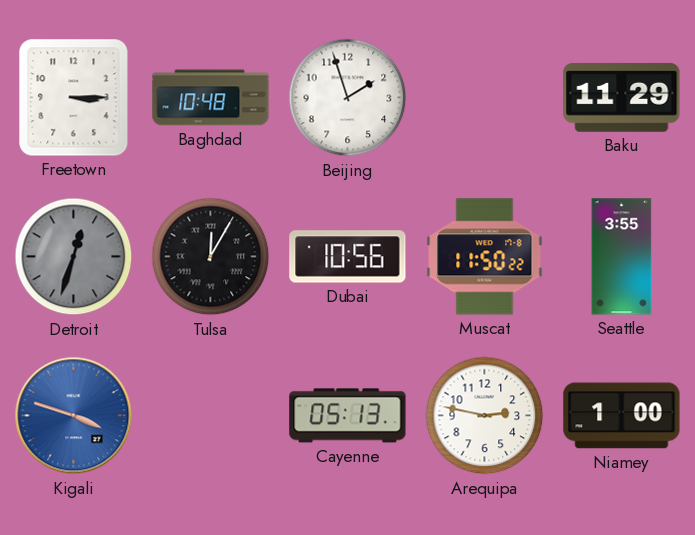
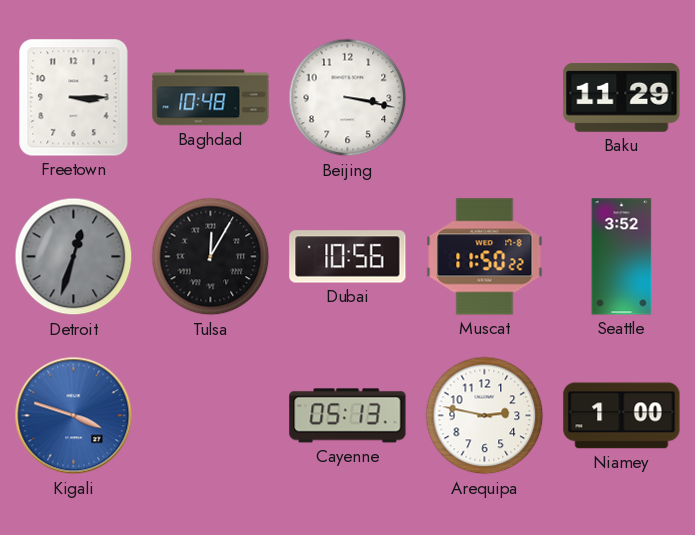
Beijing: 1:57 -> 3:17
Seattle: 3:55 -> 3:52
